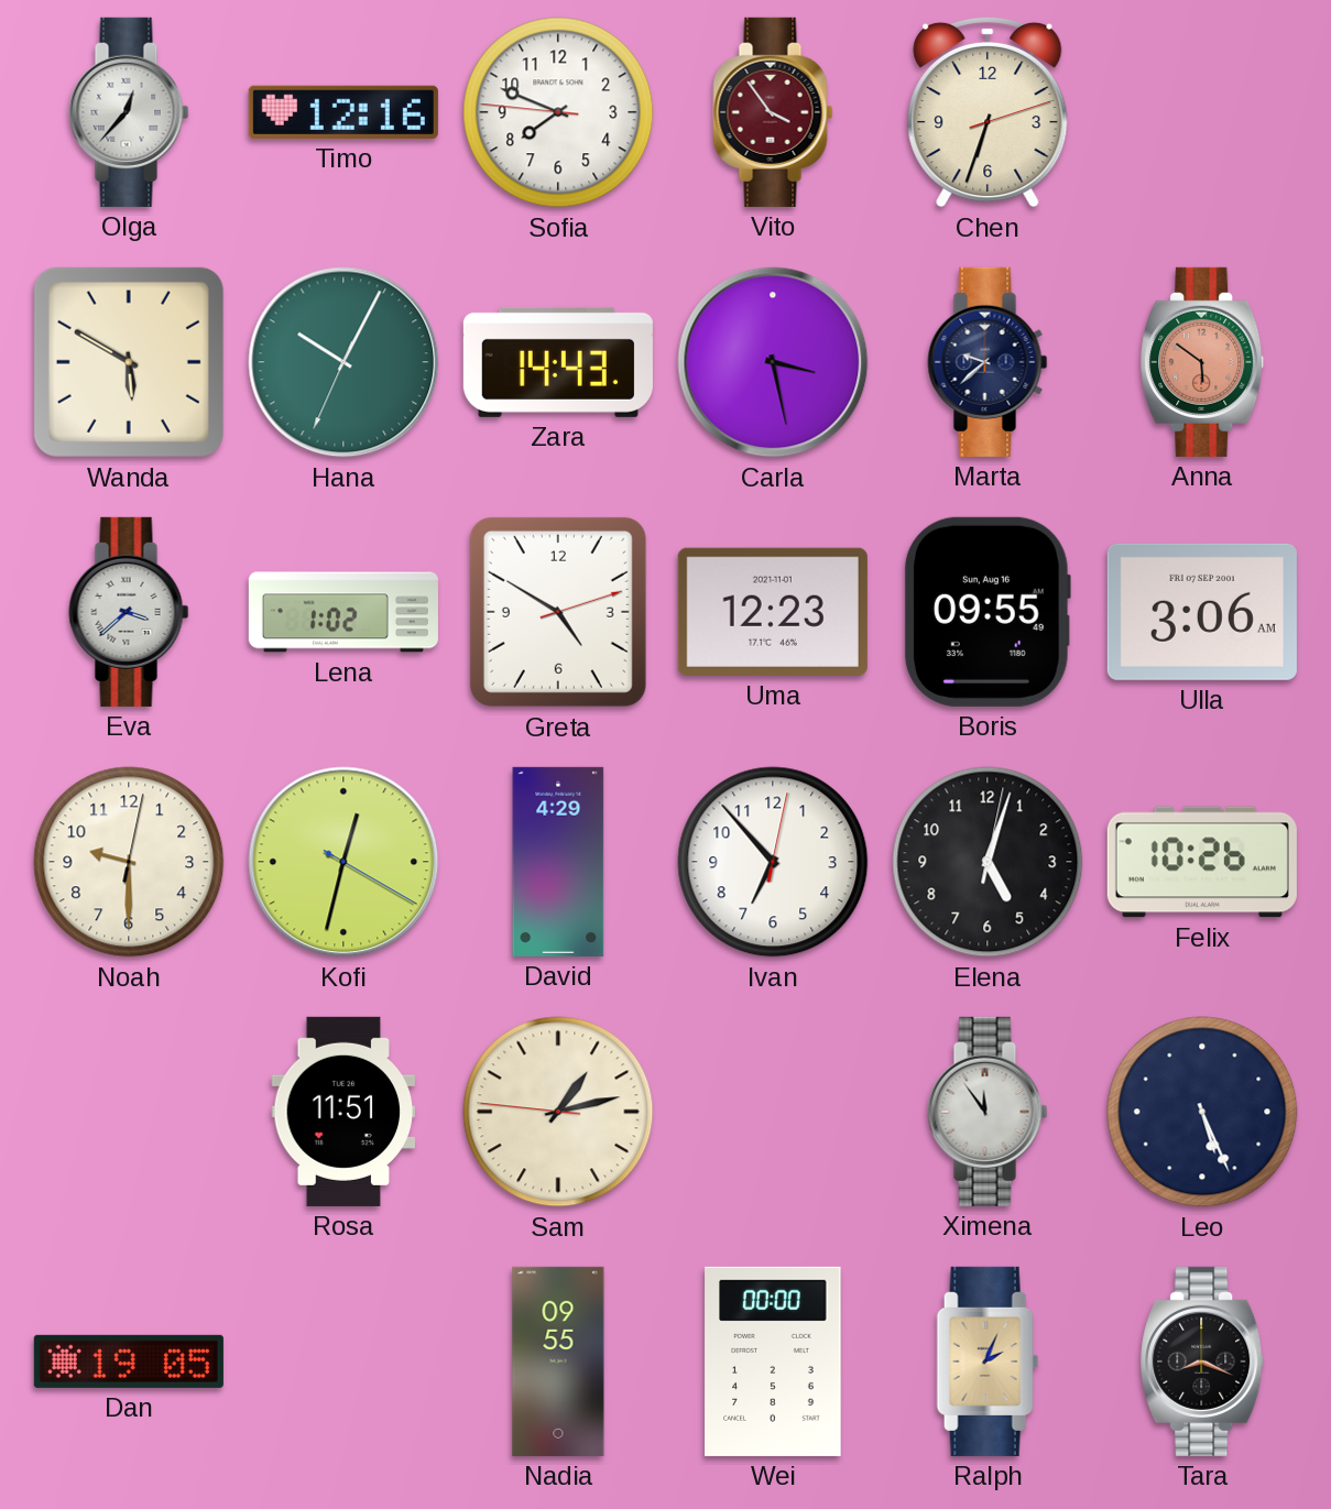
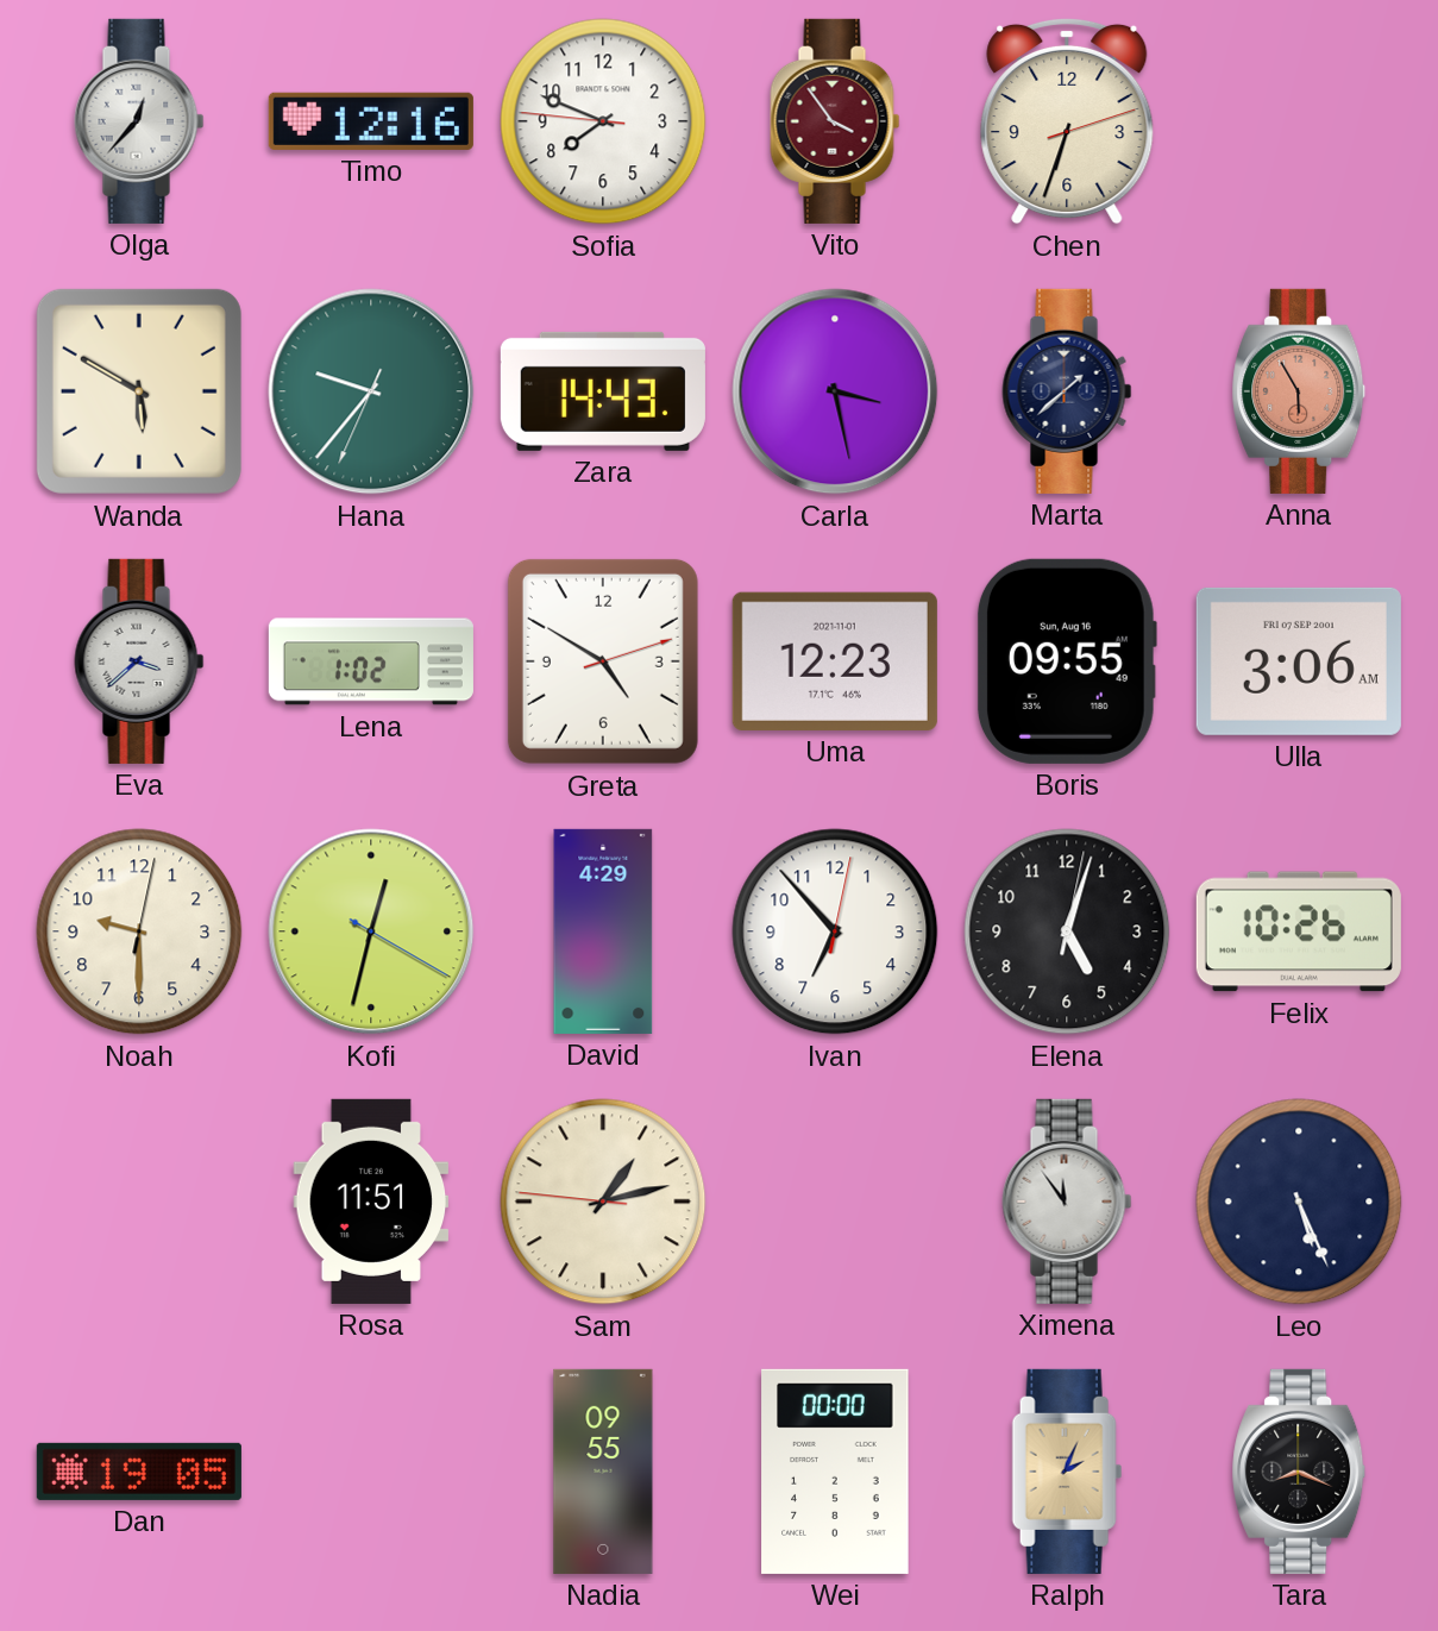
Hana: 10:04 -> 9:36
Marta: 9:38 -> 1:38
Anna: 5:51 -> 5:55
